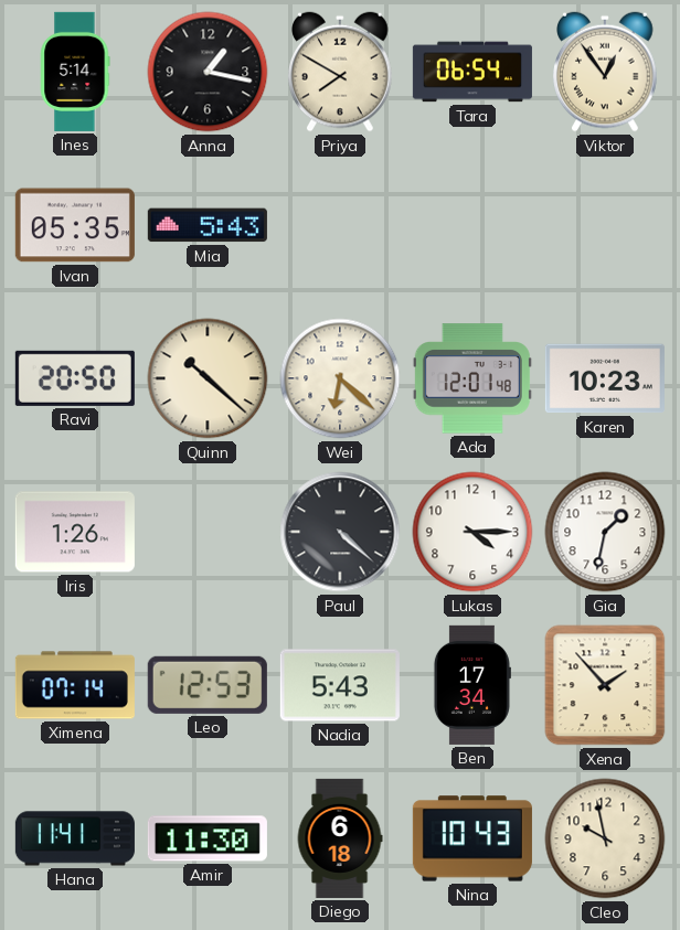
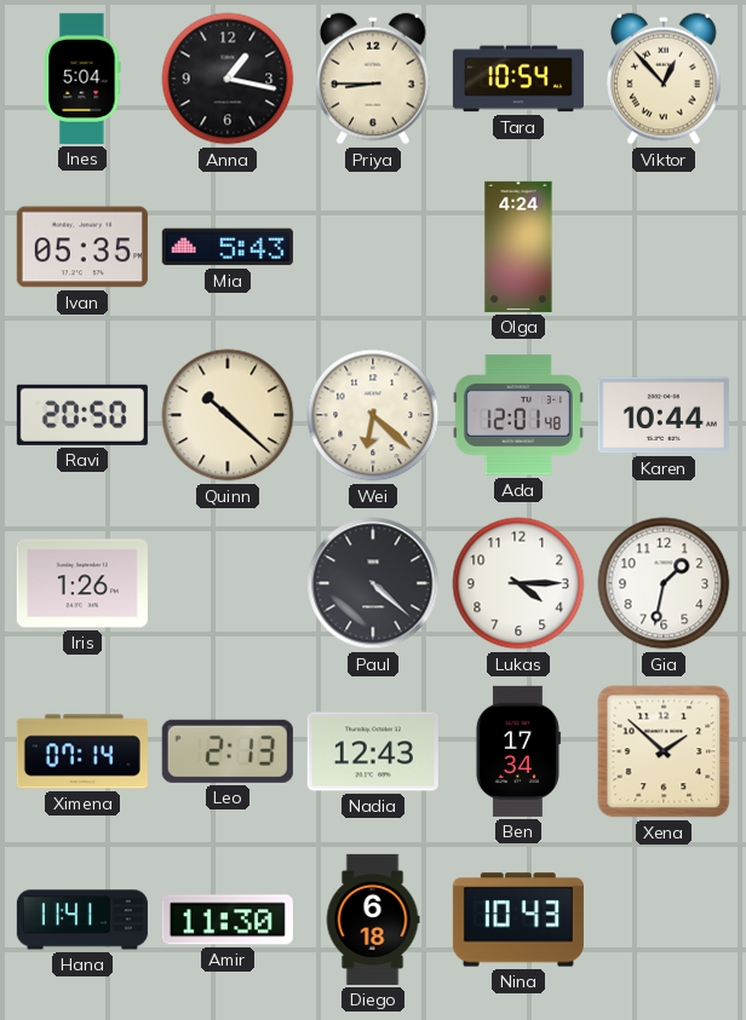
Ines: 5:14 -> 5:04
Priya: 7:50 -> 8:45
Tara: 06:54 -> 10:54
Viktor: 12:54 -> 12:53
Olga: none -> 4:24
Karen: 10:23 -> 10:44
Leo: 12:53 -> 2:13
Nadia: 5:43 -> 12:43
Xena: 1:53 -> 1:52
Cleo: 9:58 -> none
